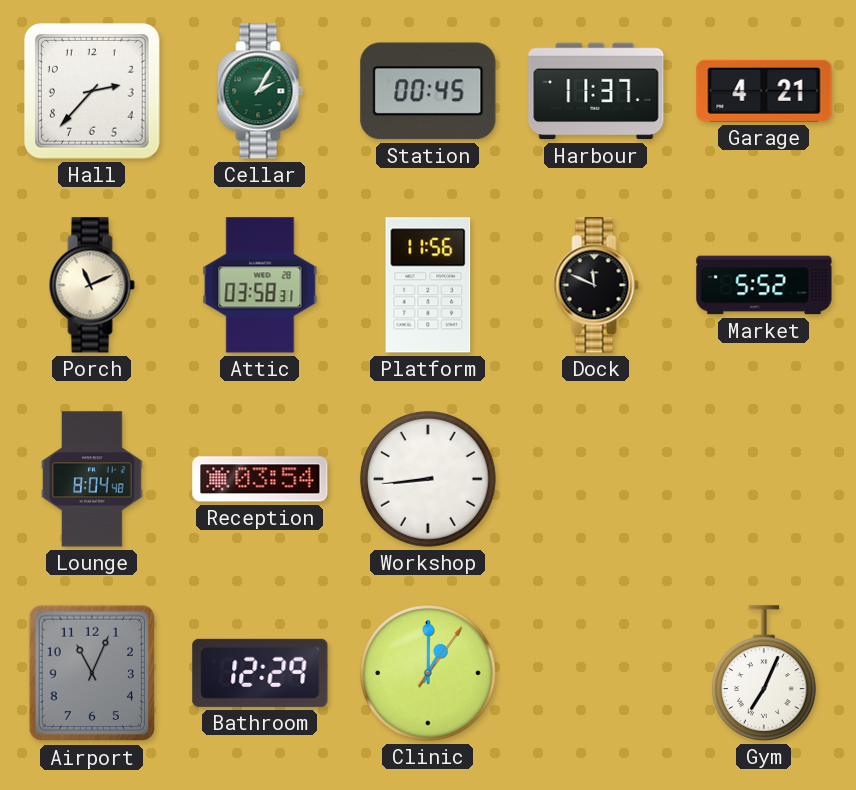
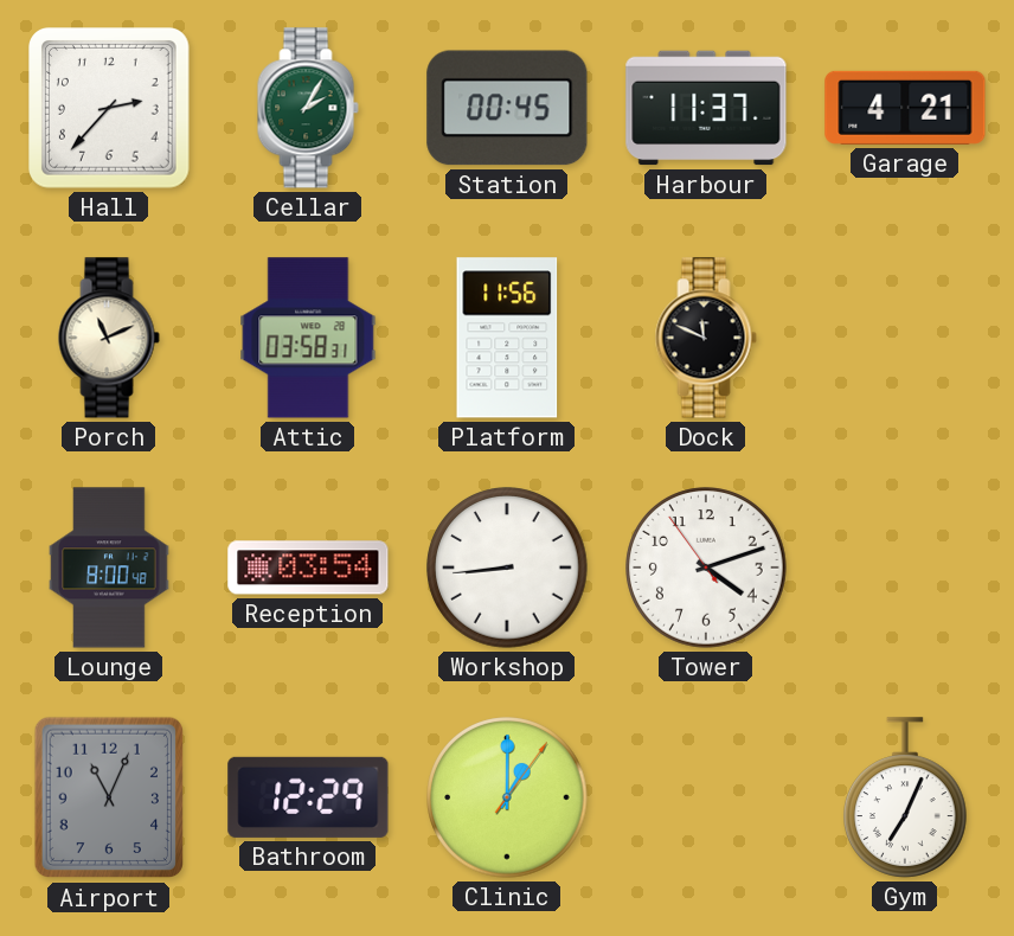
Market: 5:52 -> none
Lounge: 8:04 -> 8:00
Tower: none -> 4:11
